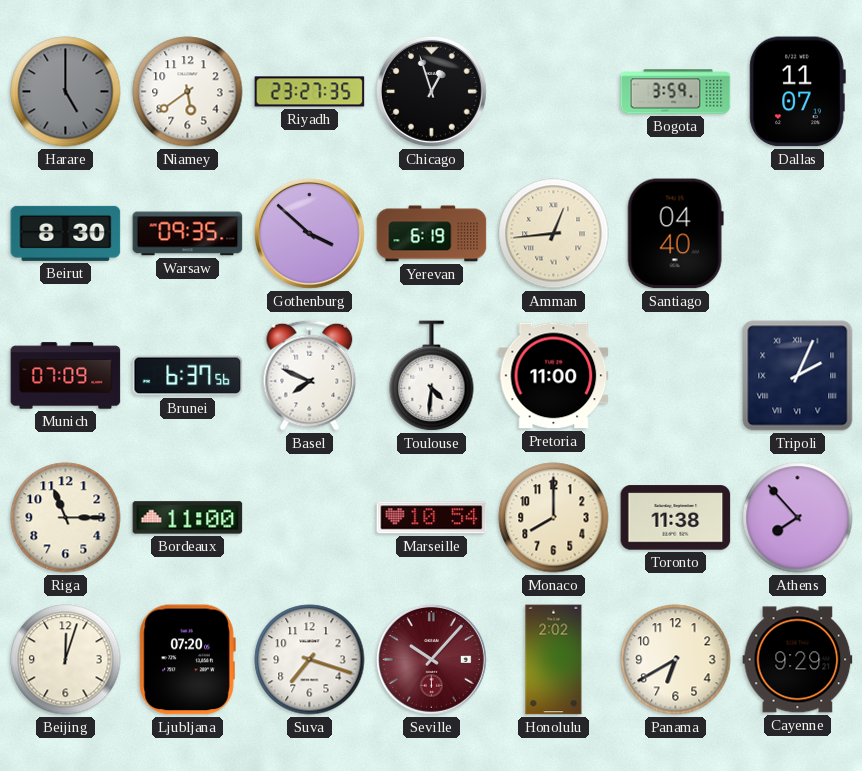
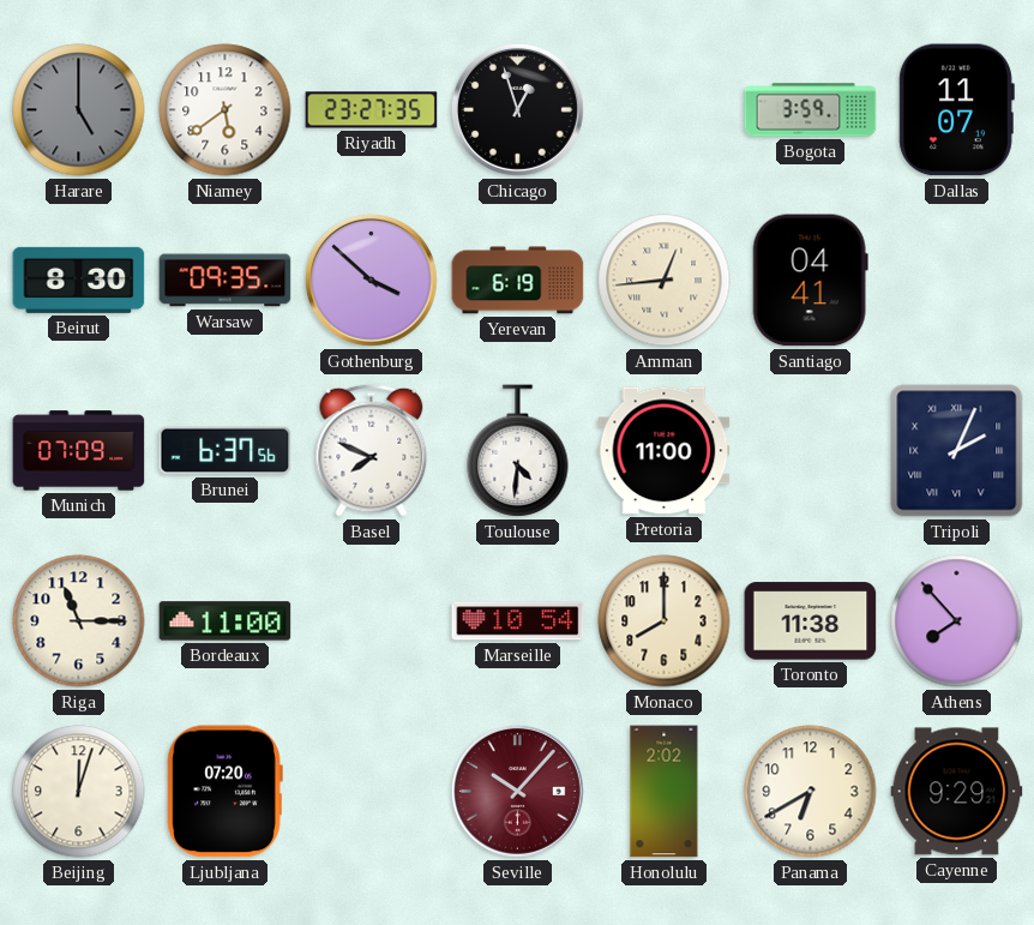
Santiago: 04:40 -> 04:41
Suva: 7:18 -> none
